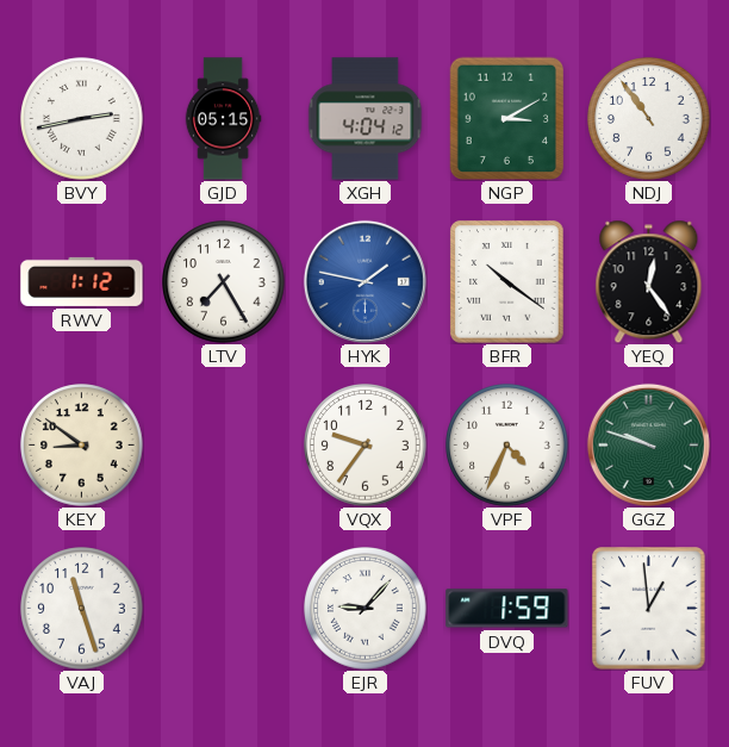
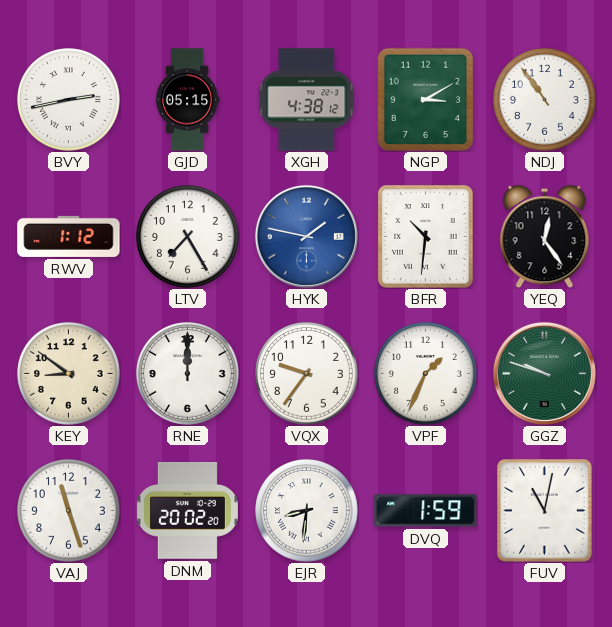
XGH: 4:04 -> 4:38
BFR: 10:21 -> 10:31
RNE: none -> 12:00
VPF: 4:34 -> 1:34
DNM: none -> 20:02
EJR: 9:07 -> 8:31
FUV: 12:59 -> 11:02
